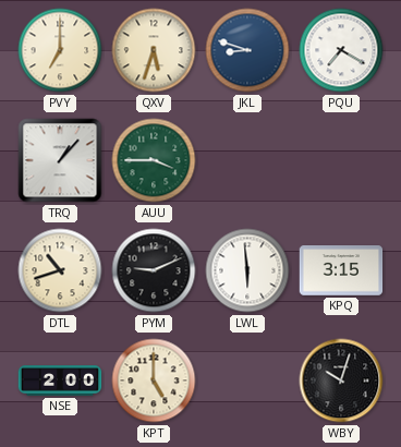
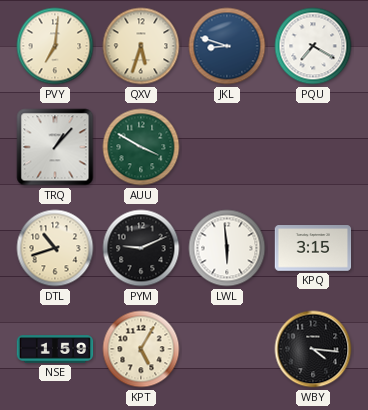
PVY: 7:00 -> 7:01
AUU: 3:45 -> 3:50
NSE: 2:00 -> 1:59
KPT: 5:00 -> 5:05
WBY: 10:03 -> 4:16
